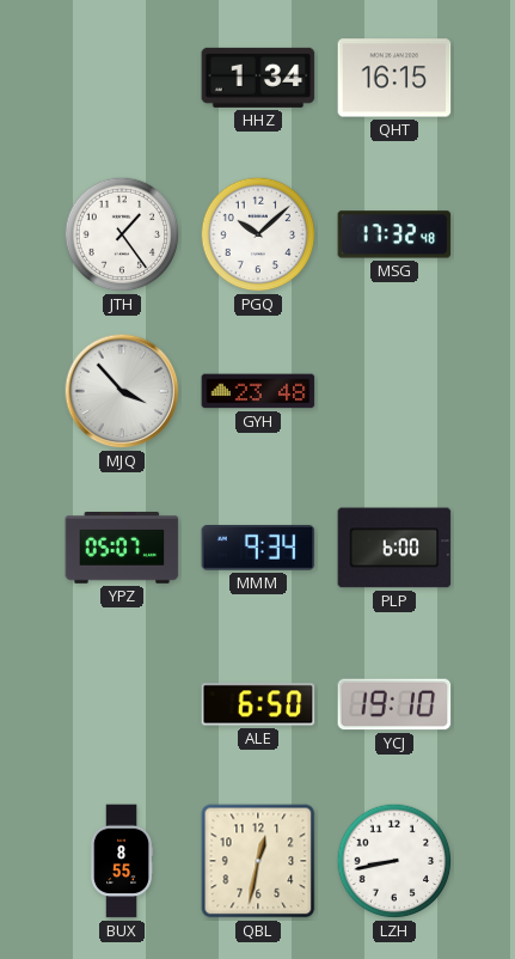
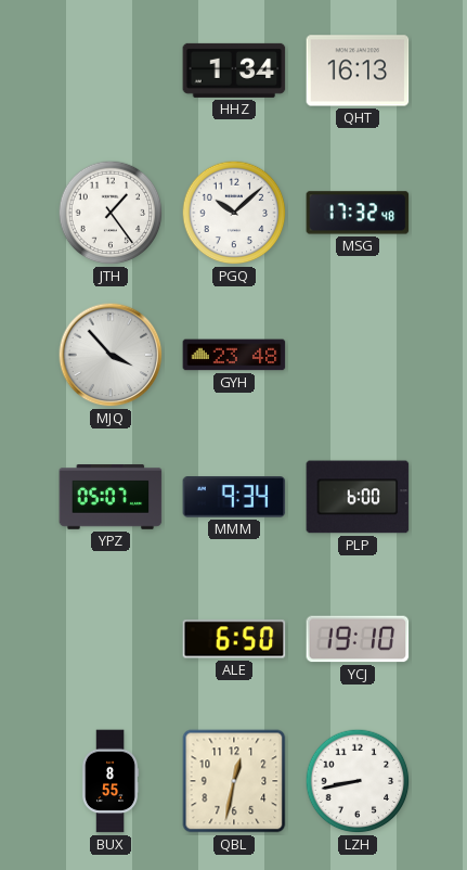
QHT: 16:15 -> 16:13
